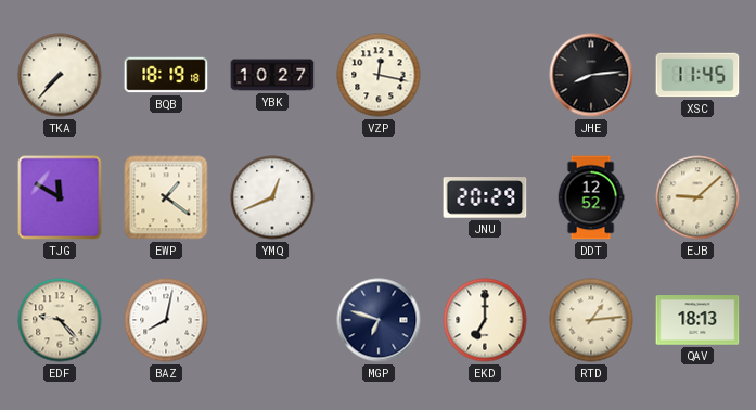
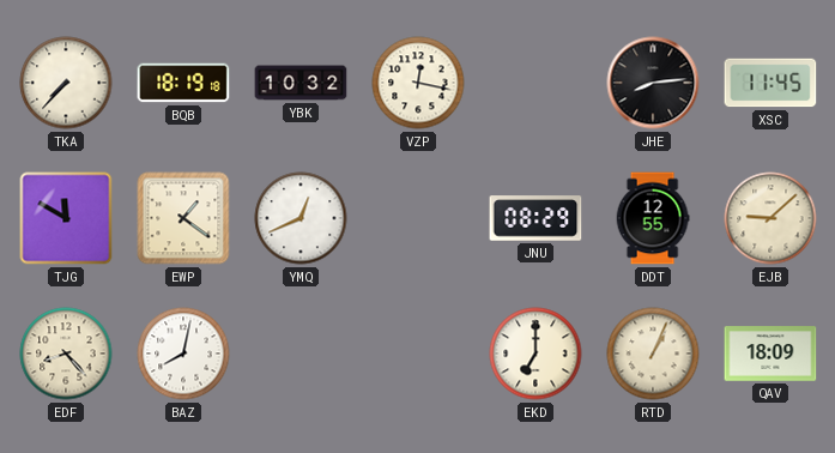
YBK: 10:27 -> 10:32
JNU: 20:29 -> 08:29
DDT: 12:52 -> 12:55
EDF: 9:23 -> 8:23
MGP: 6:48 -> none
RTD: 1:14 -> 1:04
QAV: 18:13 -> 18:09
